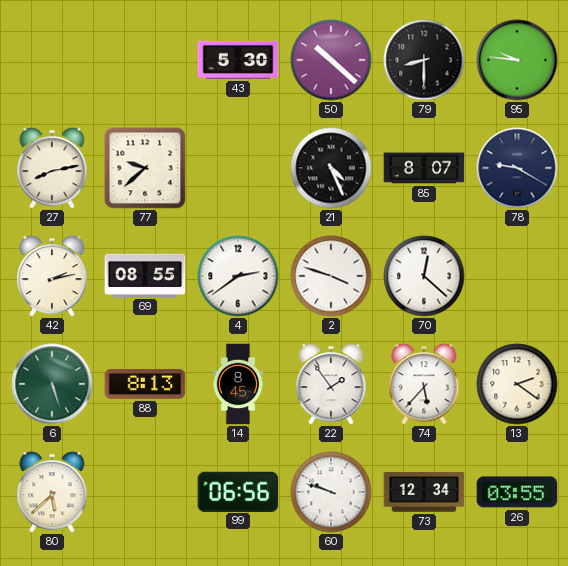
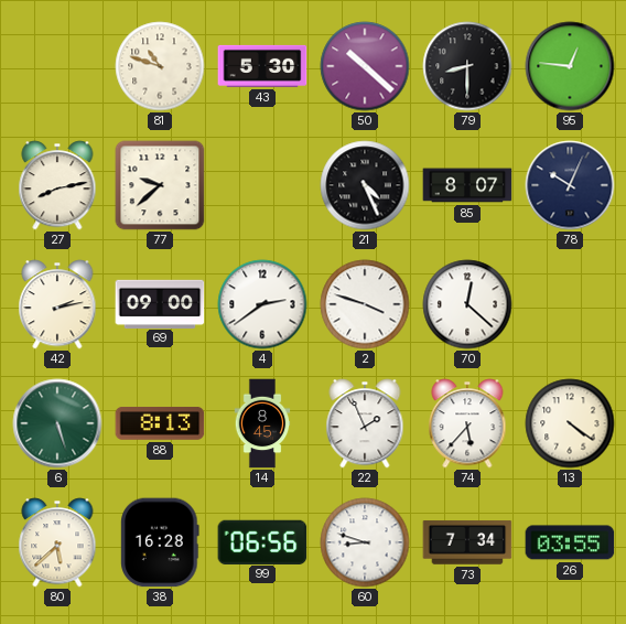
81: none -> 10:48
95: 9:46 -> 12:46
78: 9:20 -> 10:04
69: 08:55 -> 09:00
22: 1:54 -> 1:56
13: 2:21 -> 4:21
38: none -> 16:28
60: 9:48 -> 8:48
73: 12:34 -> 7:34
